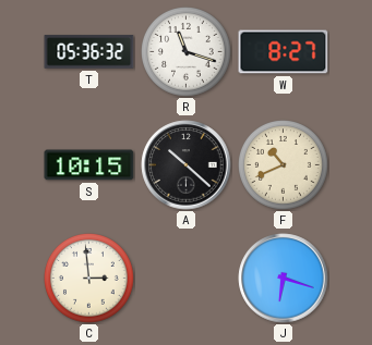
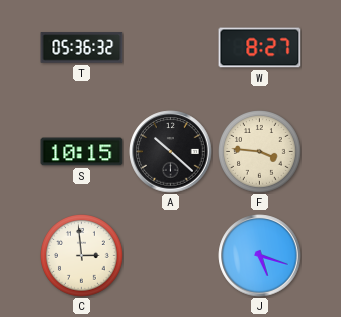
R: 11:18 -> none
F: 10:41 -> 3:46
J: 6:18 -> 5:18
